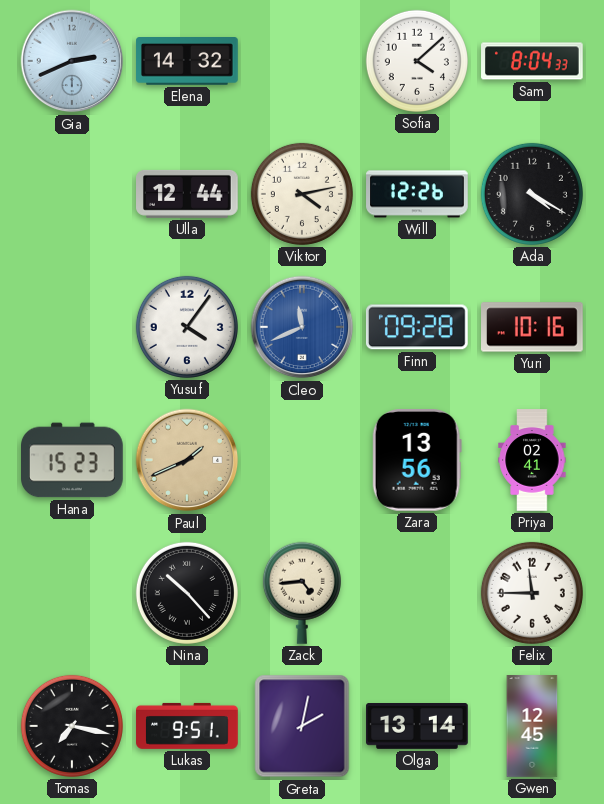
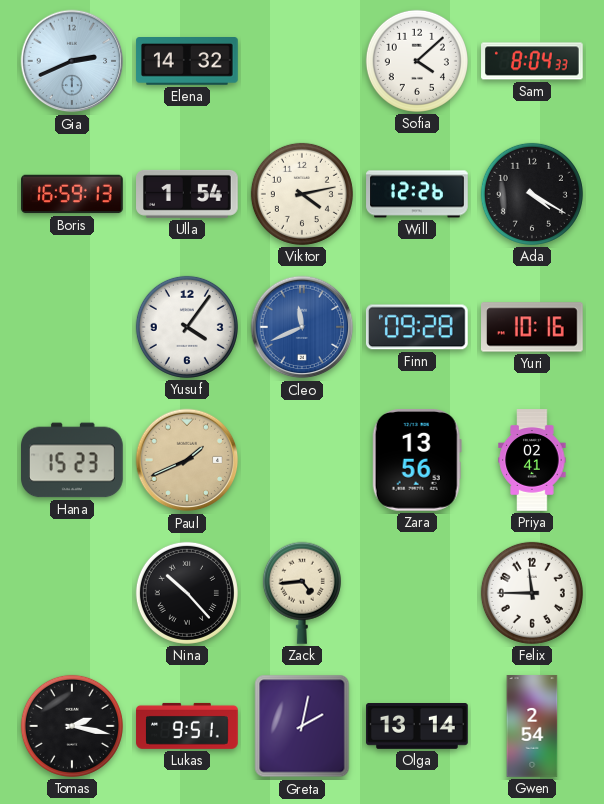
Boris: none -> 16:59
Ulla: 12:44 -> 1:54
Tomas: 7:17 -> 2:17
Gwen: 12:45 -> 2:54
